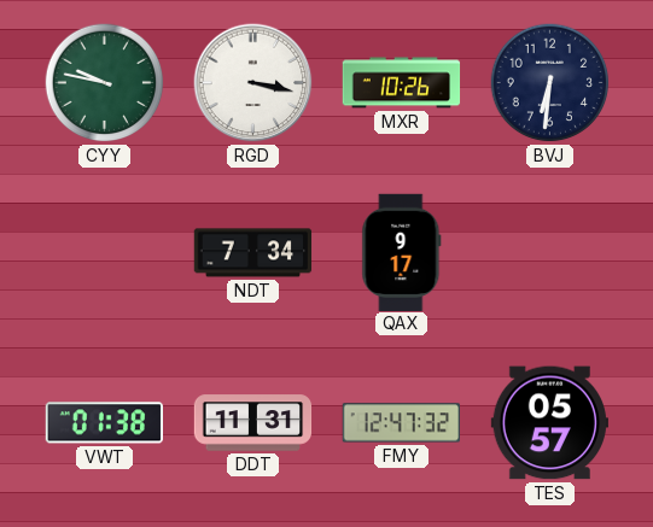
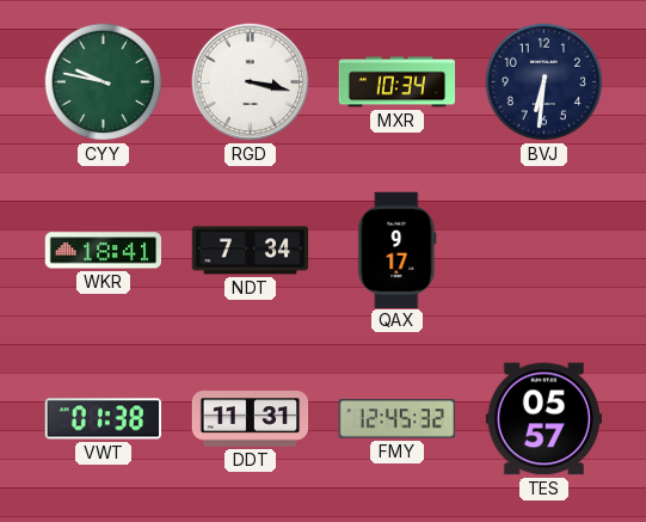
MXR: 10:26 -> 10:34
WKR: none -> 18:41
FMY: 12:47 -> 12:45
